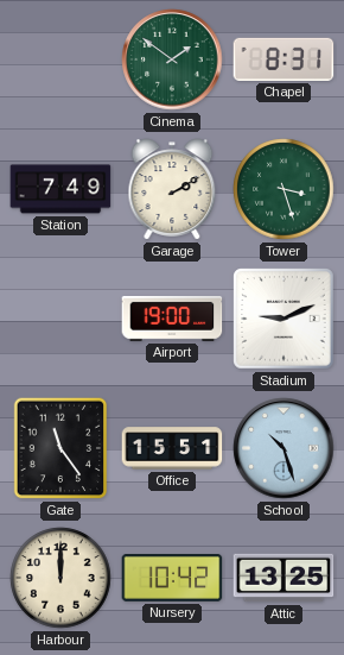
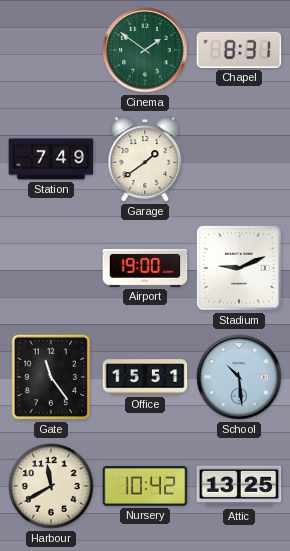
Garage: 2:10 -> 1:39
Tower: 3:27 -> none
School: 10:27 -> 10:29
Harbour: 12:00 -> 11:40
